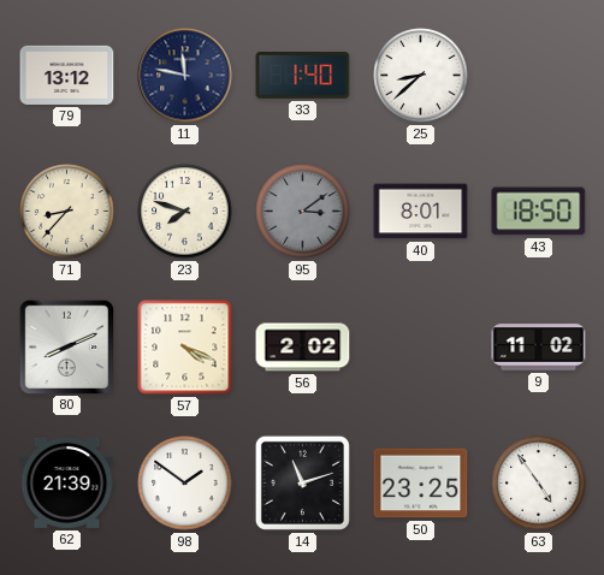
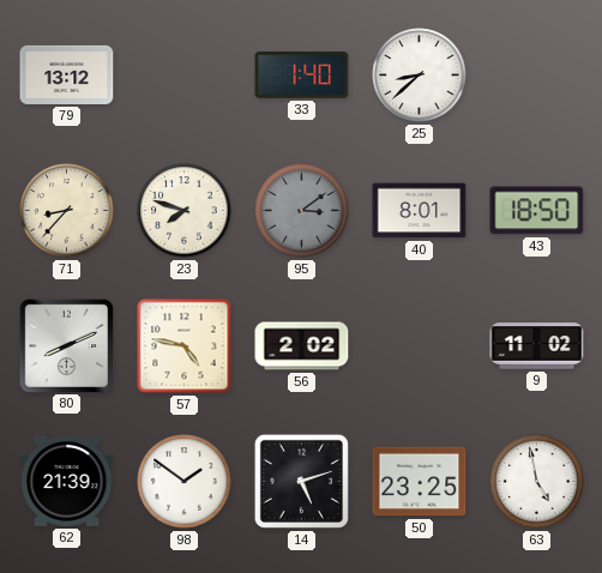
11: 11:47 -> none
57: 4:19 -> 4:47
14: 11:12 -> 5:12
63: 4:54 -> 4:58
